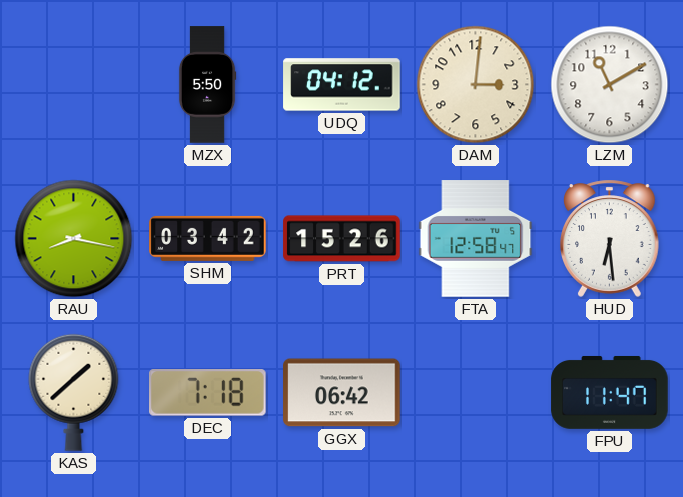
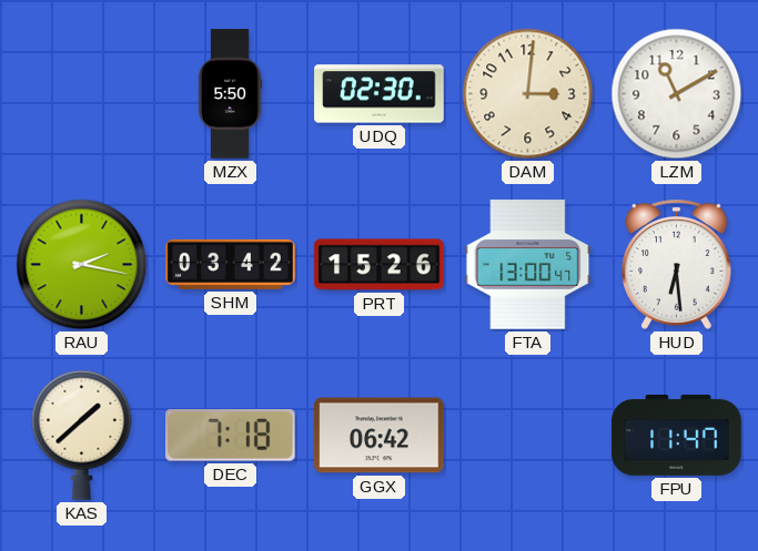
UDQ: 04:12 -> 02:30
RAU: 8:17 -> 2:17
FTA: 12:58 -> 13:00
